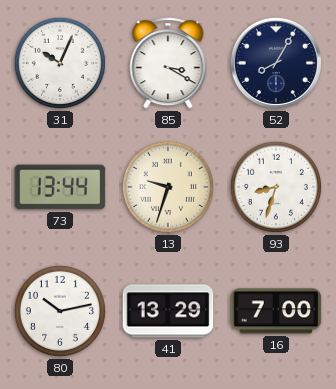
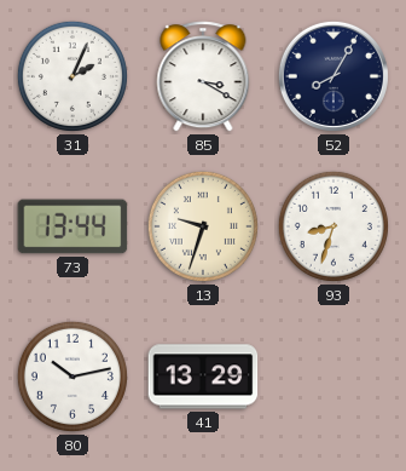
31: 10:04 -> 2:04
16: 7:00 -> none
